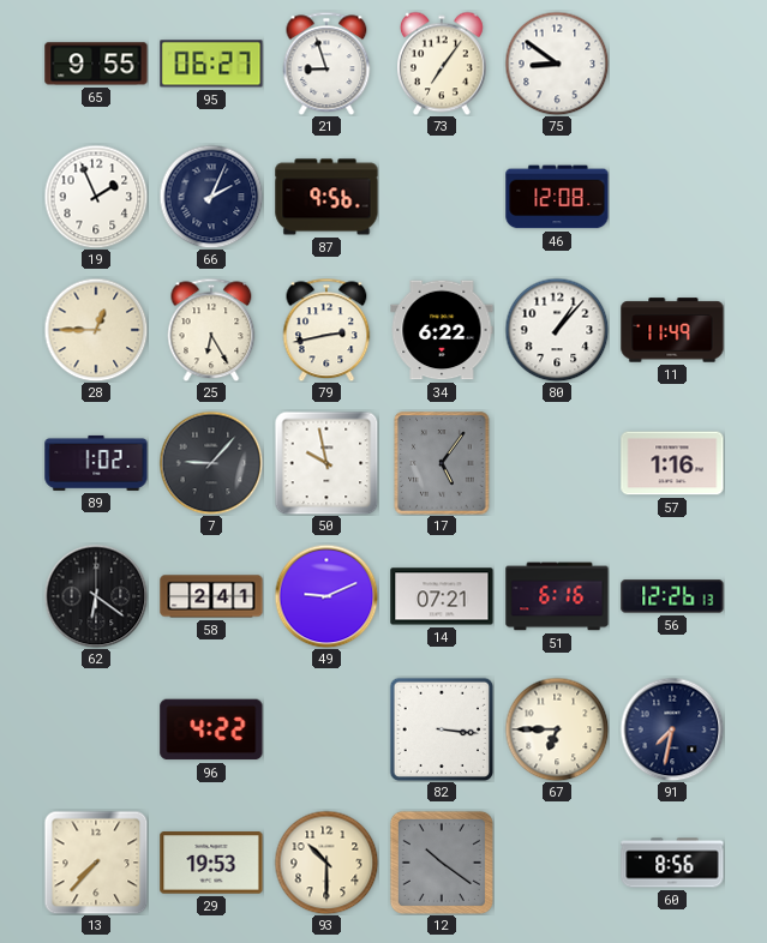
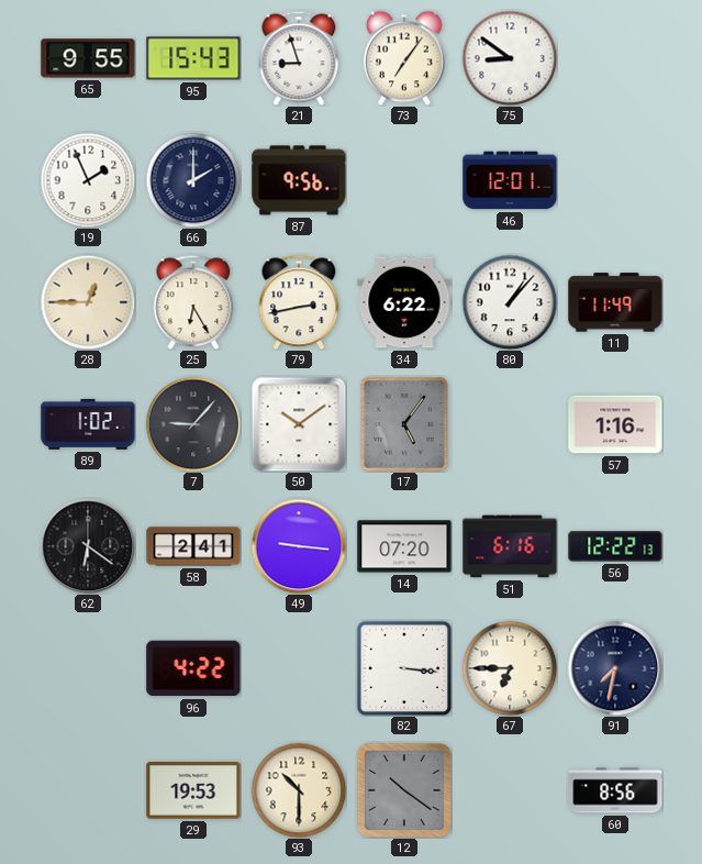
95: 06:27 -> 15:43
66: 2:04 -> 2:00
46: 12:08 -> 12:01
50: 9:58 -> 10:09
49: 9:11 -> 9:16
14: 07:21 -> 07:20
56: 12:26 -> 12:22
13: 7:37 -> none
